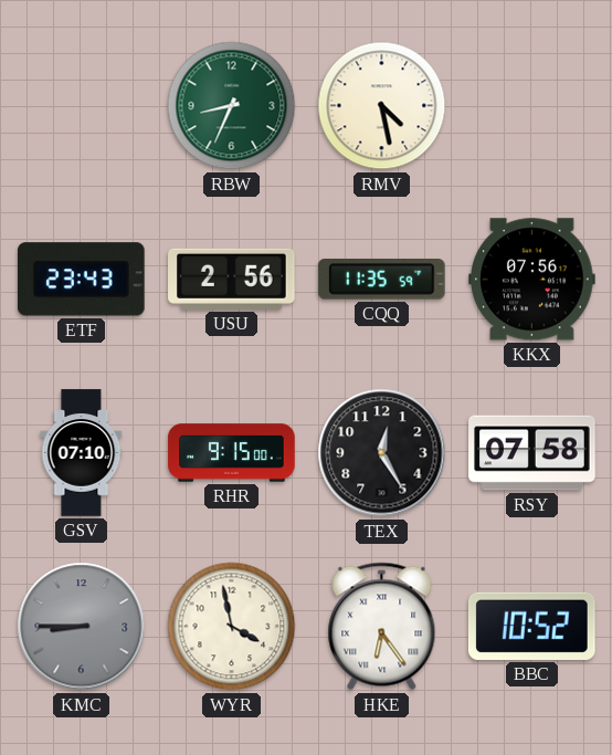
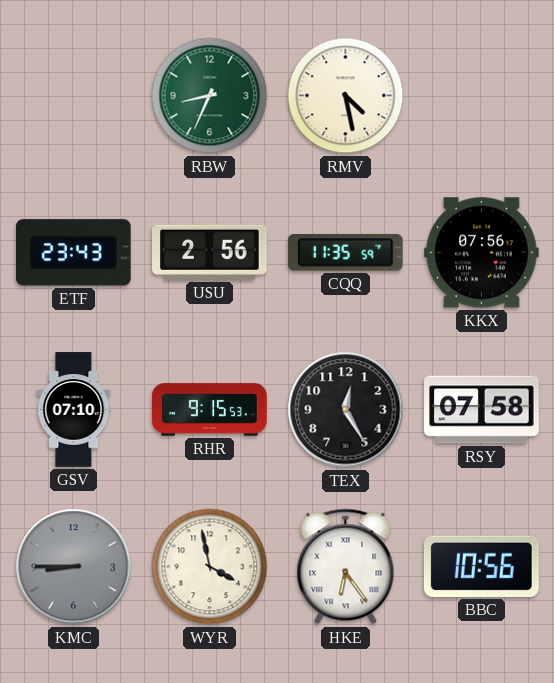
RHR: 9:15:00 -> 9:15:53
BBC: 10:52 -> 10:56
